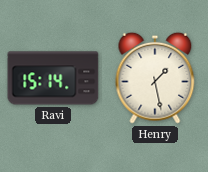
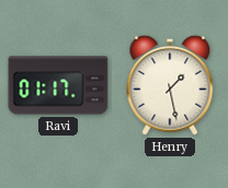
Ravi: 15:14 -> 01:17
